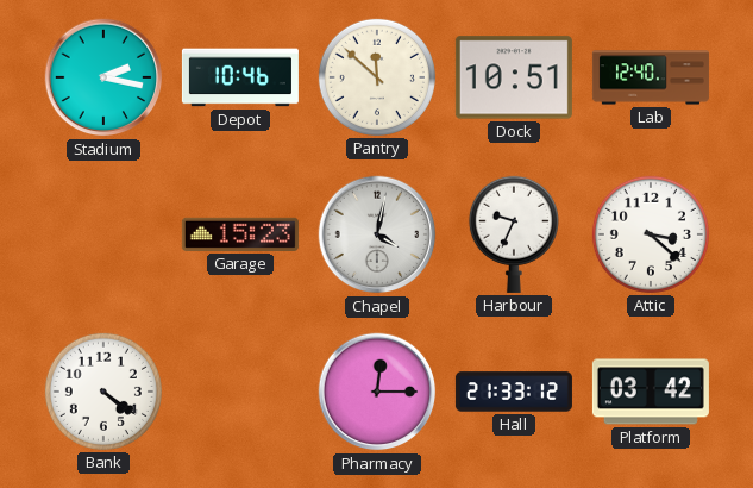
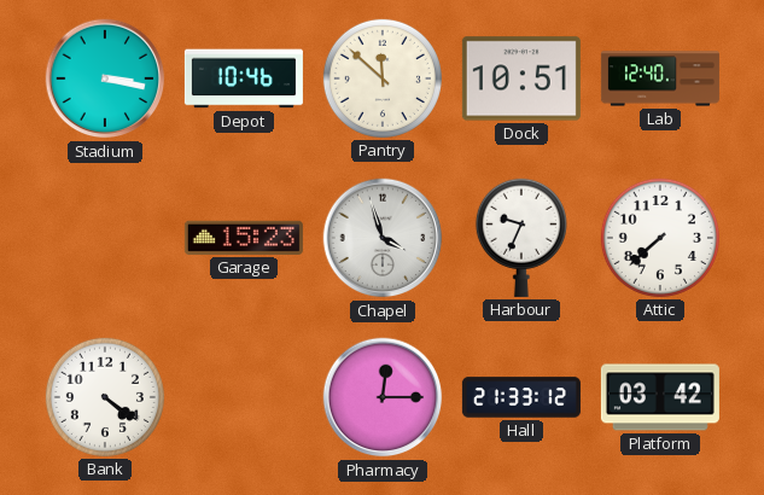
Stadium: 2:17 -> 3:17
Chapel: 4:02 -> 3:57
Attic: 3:22 -> 7:38
